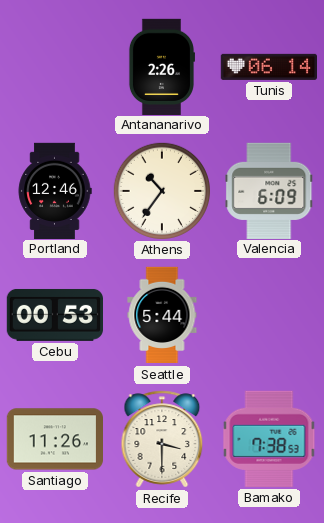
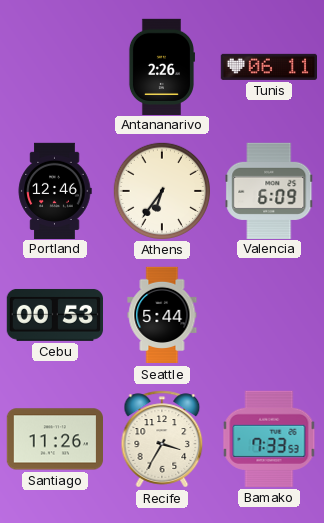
Tunis: 06:14 -> 06:11
Athens: 10:36 -> 6:36
Recife: 3:30 -> 3:35
Bamako: 7:38 -> 7:33
